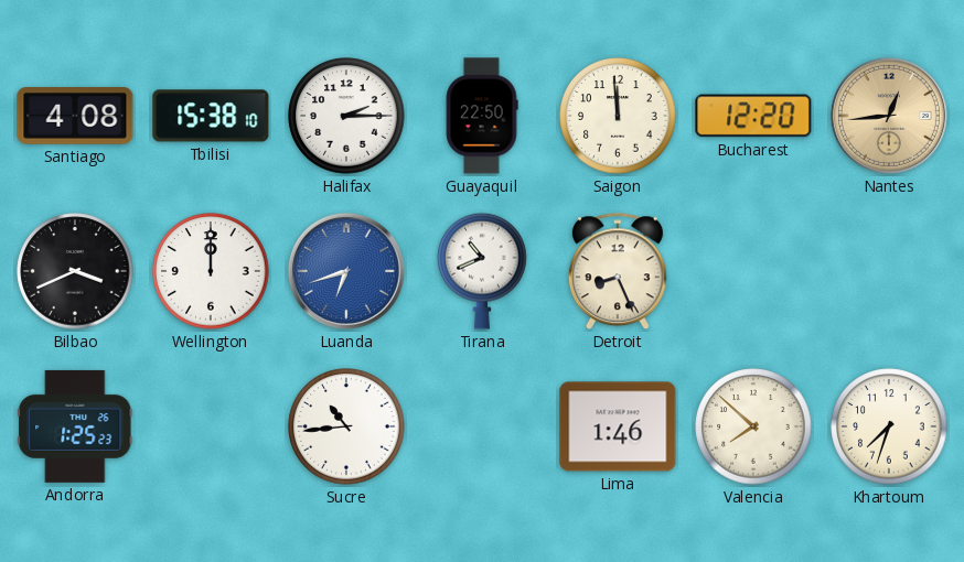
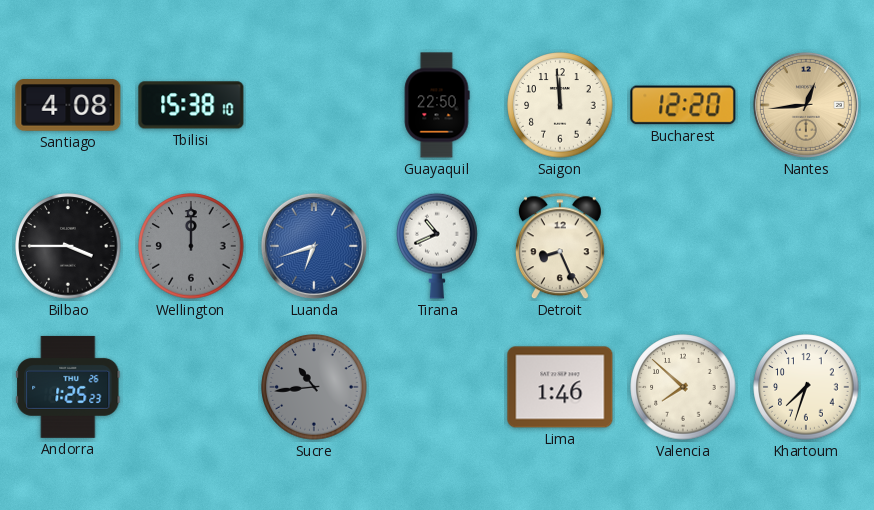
Halifax: 2:15 -> none
Bilbao: 3:41 -> 3:45
Wellington dial: white -> grey
Sucre dial: white -> grey
